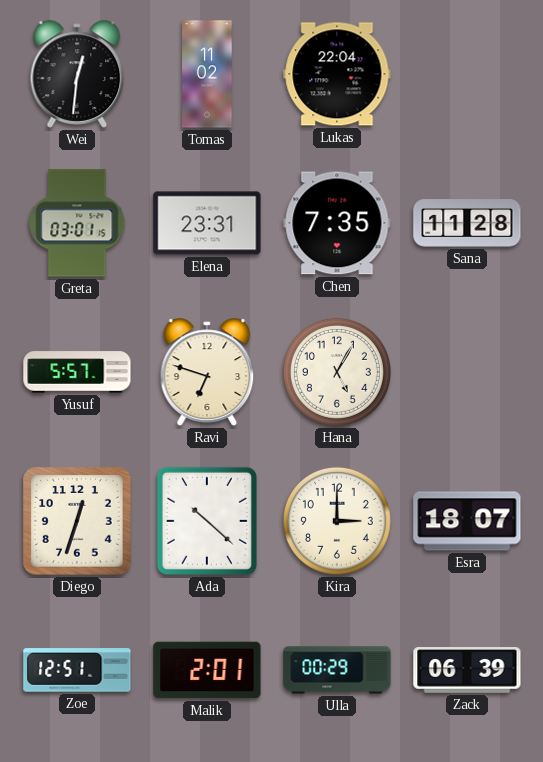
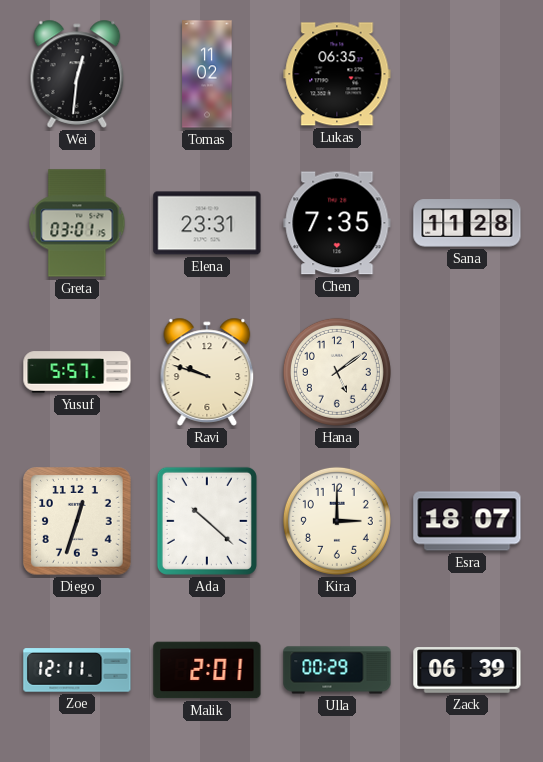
Lukas: 22:04 -> 06:35
Ravi: 6:48 -> 9:48
Hana: 5:05 -> 5:09
Zoe: 12:51 -> 12:11
